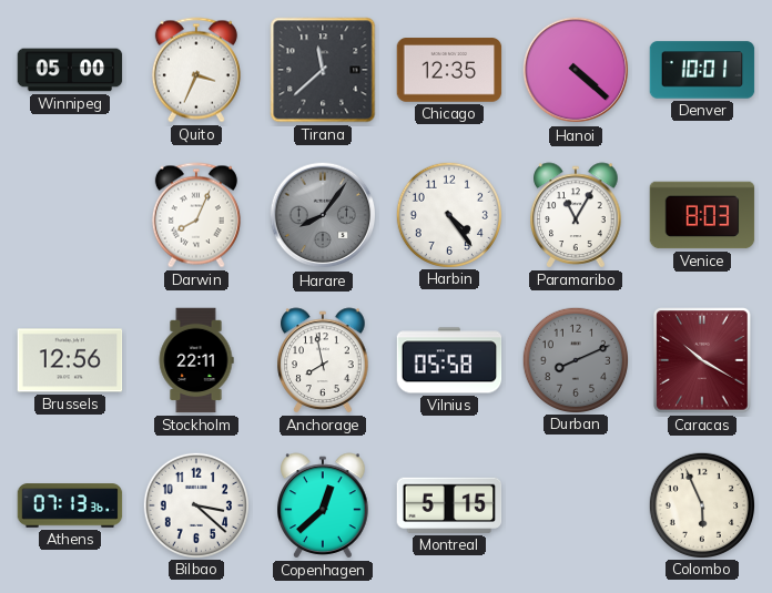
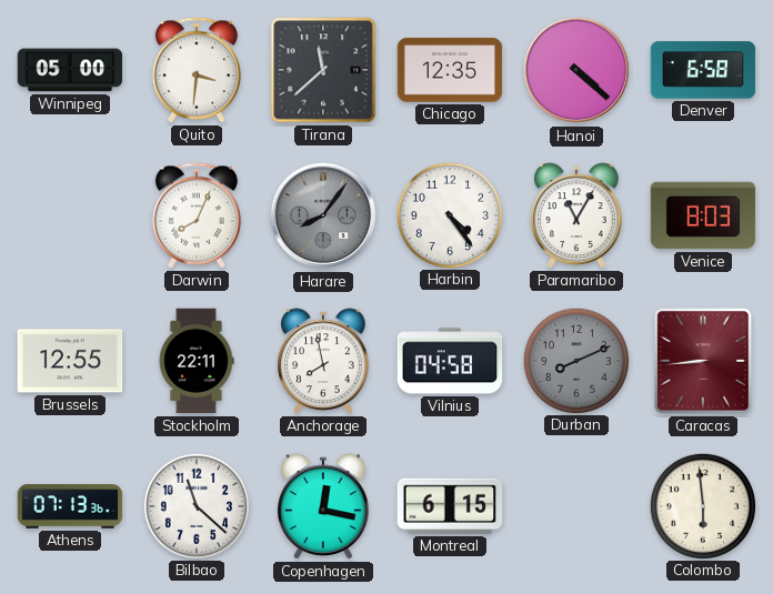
Quito: 3:34 -> 3:31
Denver: 10:01 -> 6:58
Brussels: 12:56 -> 12:55
Vilnius: 05:58 -> 04:58
Caracas: 10:20 -> 8:44
Bilbao: 3:22 -> 11:22
Copenhagen: 12:38 -> 12:17
Montreal: 5:15 -> 6:15
Colombo: 5:56 -> 5:59
